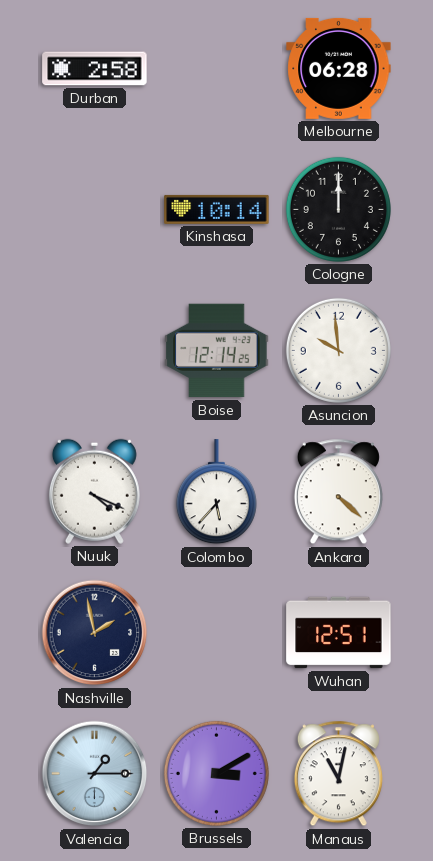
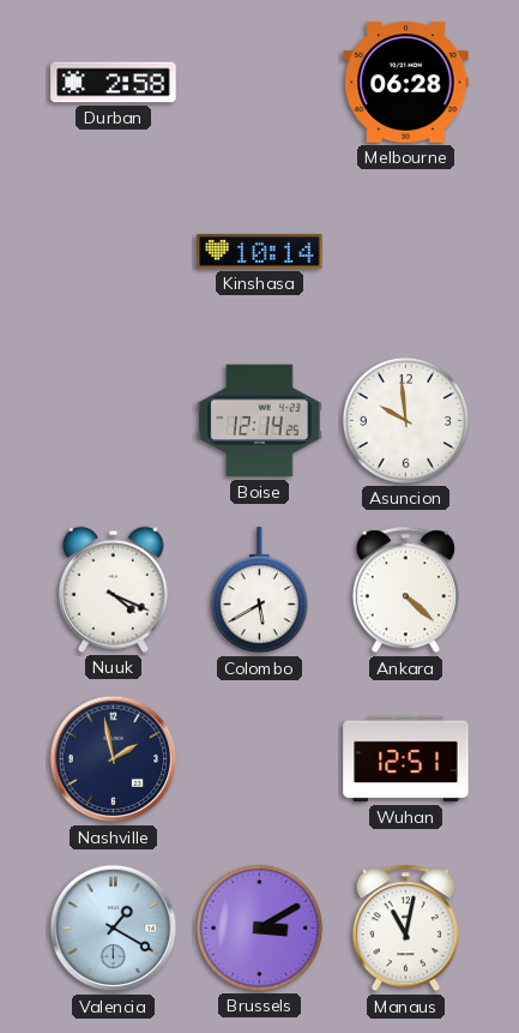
Cologne: 12:00 -> none
Colombo: 5:37 -> 5:40
Valencia: 1:15 -> 1:20
